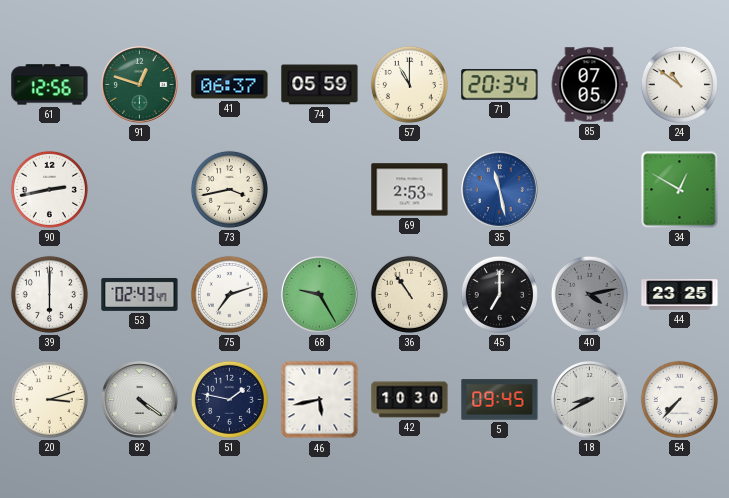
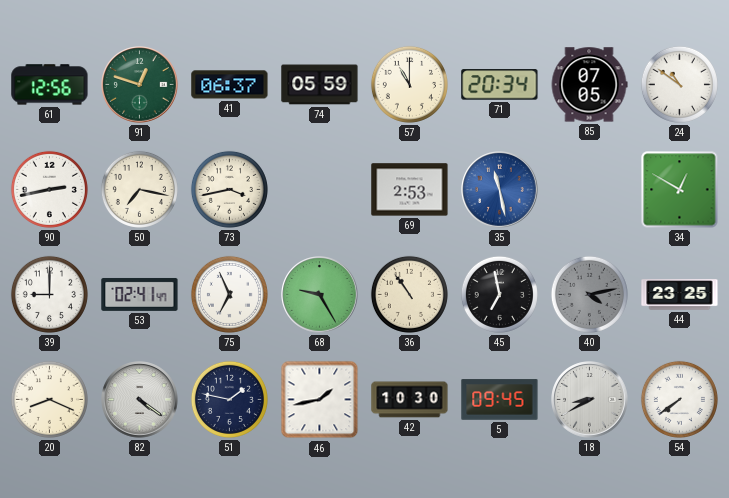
50: none -> 7:17
39: 6:00 -> 9:00
53: 02:43 -> 02:41
75: 7:12 -> 6:56
45: 7:00 -> 6:58
20: 3:12 -> 8:19
46: 5:43 -> 1:43
54: 7:37 -> 7:39
